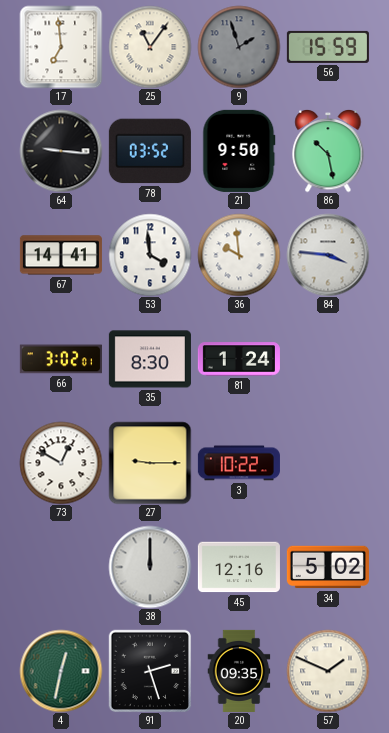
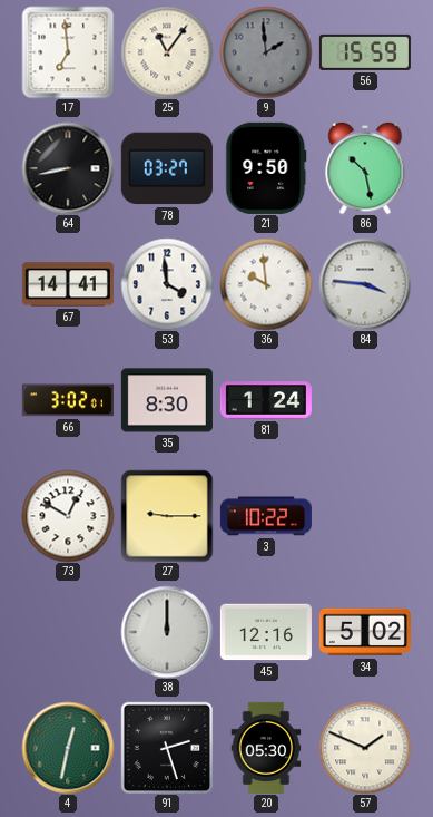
9: 1:57 -> 1:59
64: 9:16 -> 8:43
78: 03:52 -> 03:27
20: 09:35 -> 05:30
